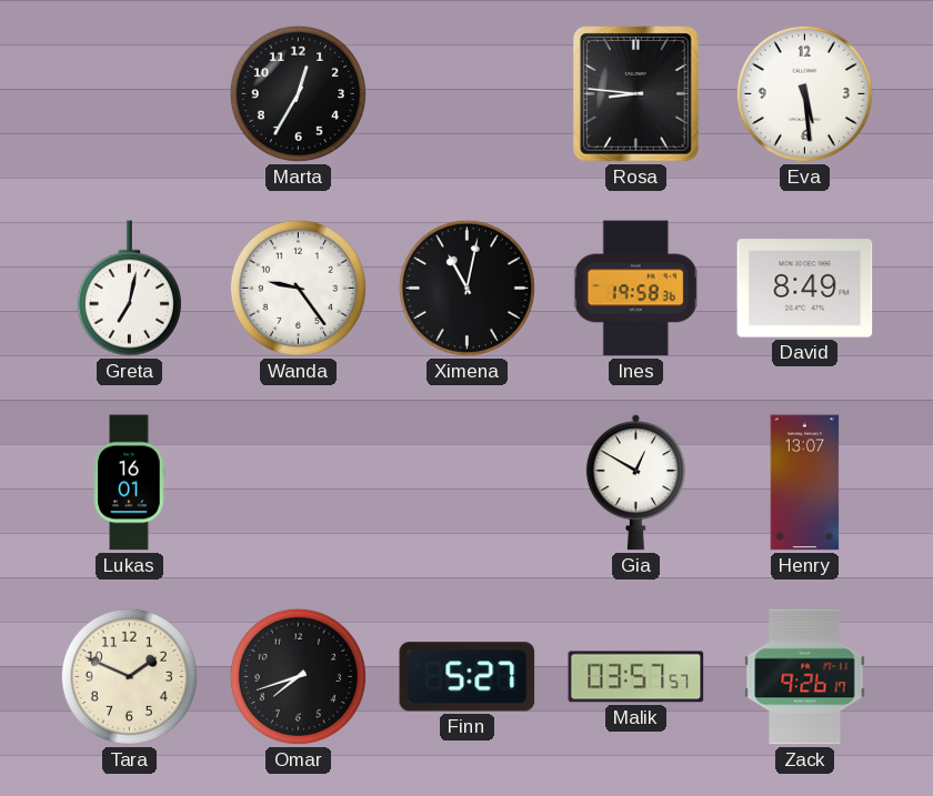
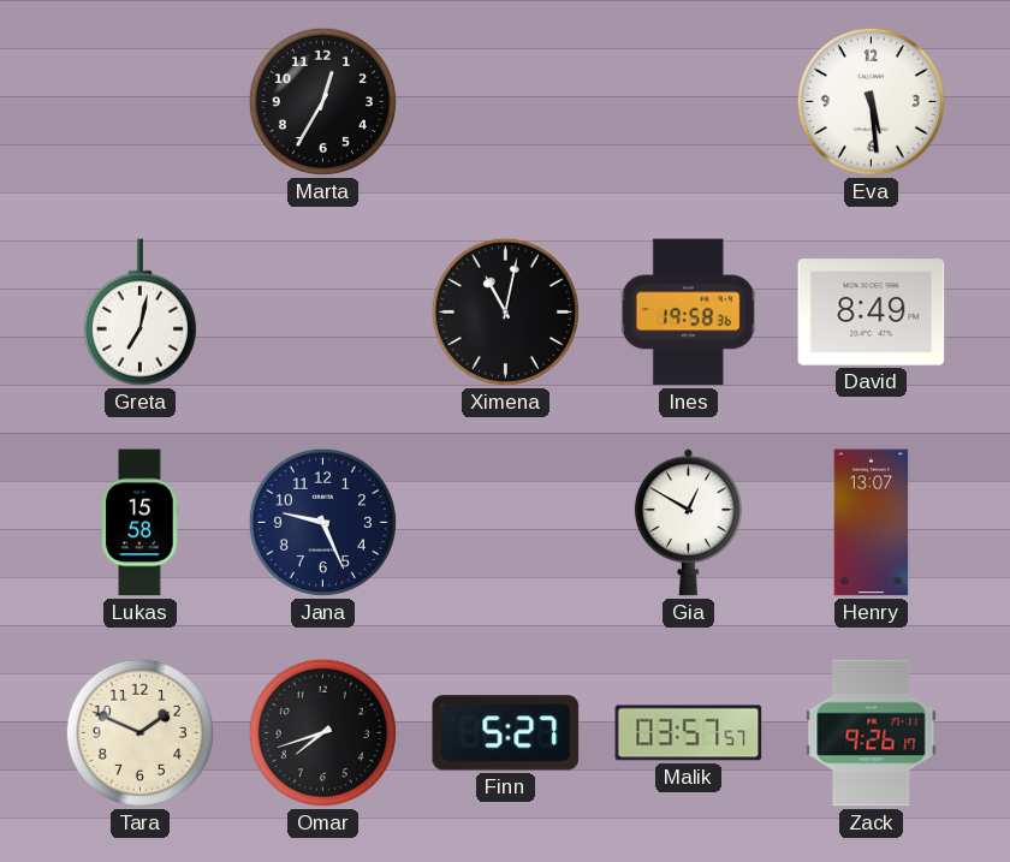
Rosa: 8:46 -> none
Wanda: 9:24 -> none
Lukas: 16:01 -> 15:58
Jana: none -> 9:26
